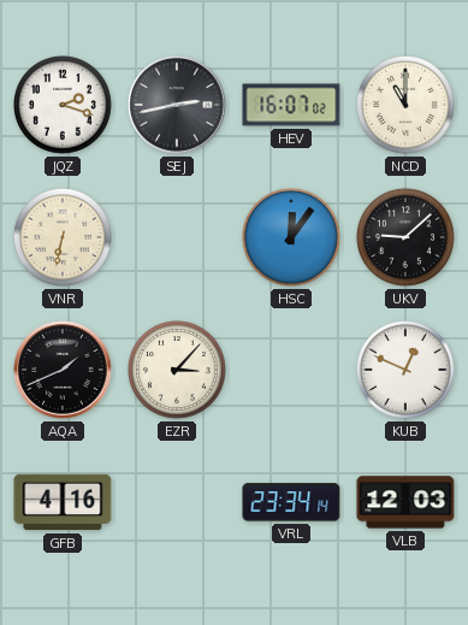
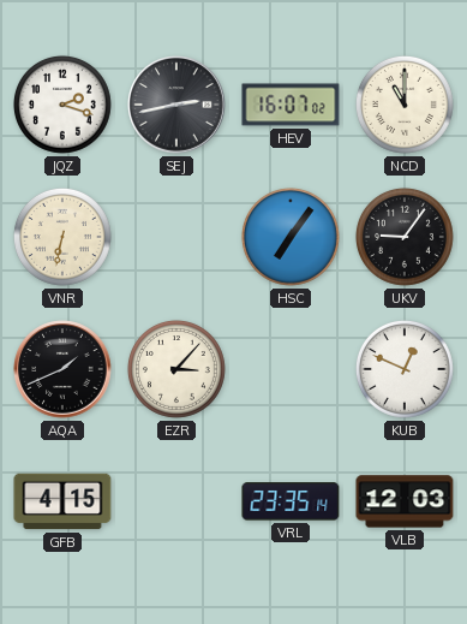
HSC: 12:06 -> 7:06
UKV: 9:08 -> 9:06
GFB: 4:16 -> 4:15
VRL: 23:34 -> 23:35
